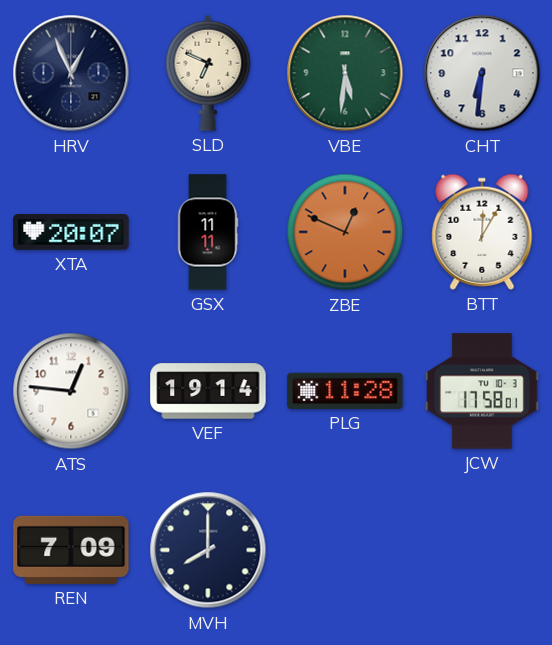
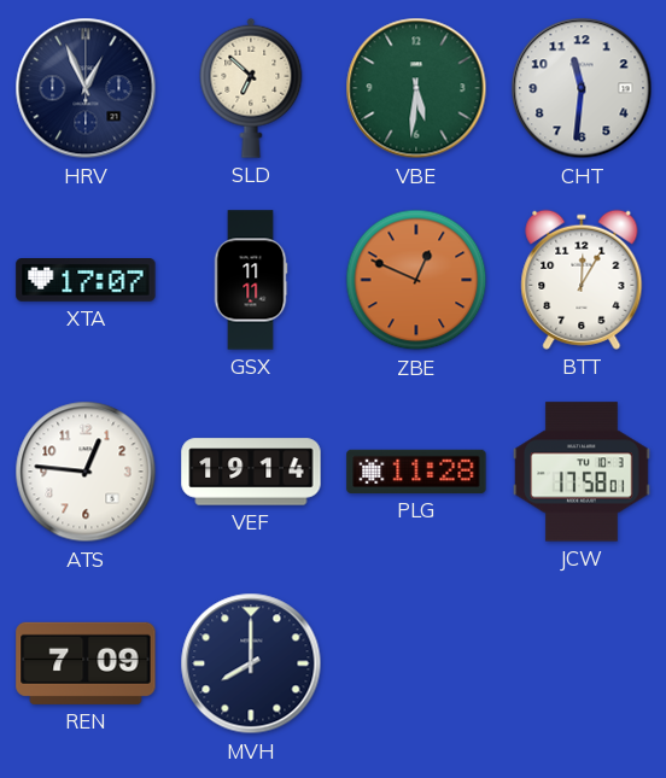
SLD: 6:49 -> 6:52
CHT: 6:31 -> 11:31
XTA: 20:07 -> 17:07
